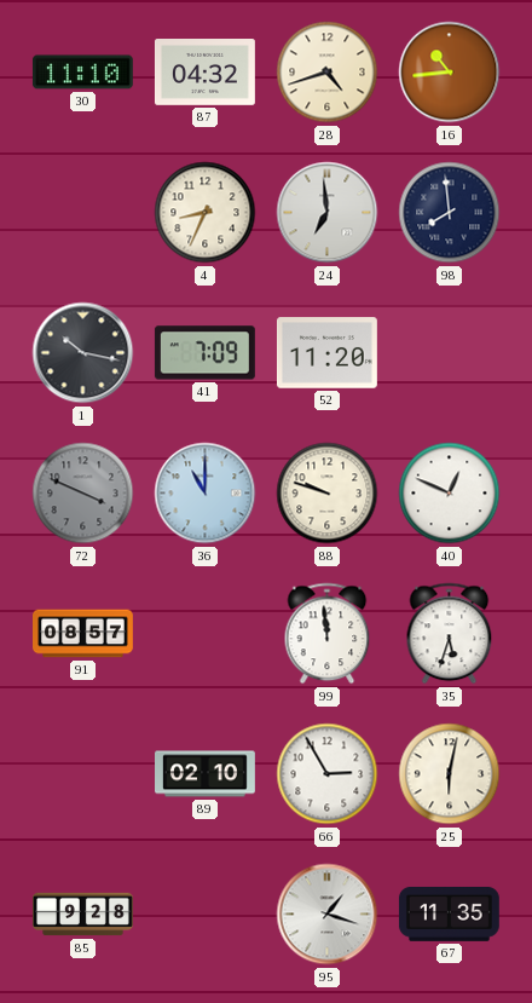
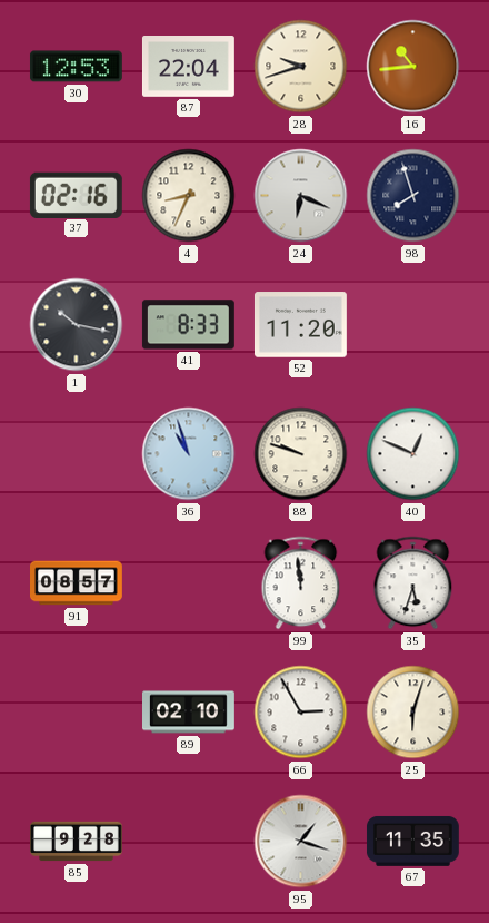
30: 11:10 -> 12:53
87: 04:32 -> 22:04
28: 4:42 -> 9:42
37: none -> 02:16
24: 6:59 -> 6:19
98: 7:59 -> 7:57
41: 7:09 -> 8:33
72: 3:49 -> none
36: 11:00 -> 10:57
25: 6:02 -> 6:03
